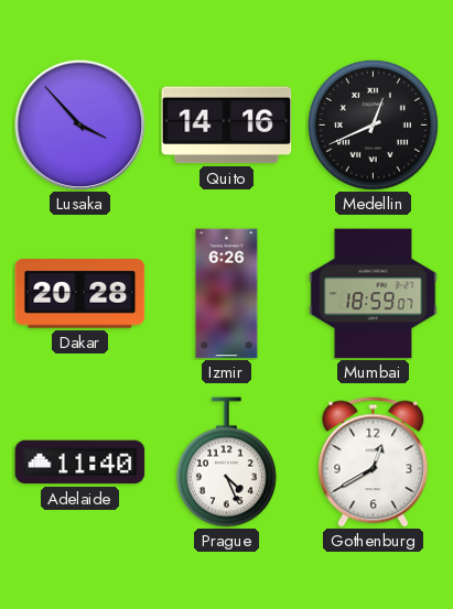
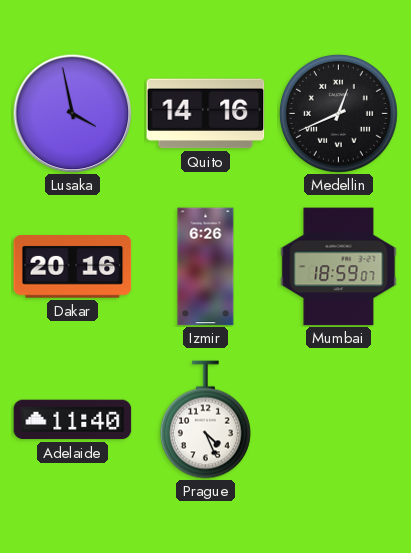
Lusaka: 3:53 -> 3:58
Dakar: 20:28 -> 20:16
Gothenburg: 12:40 -> none
